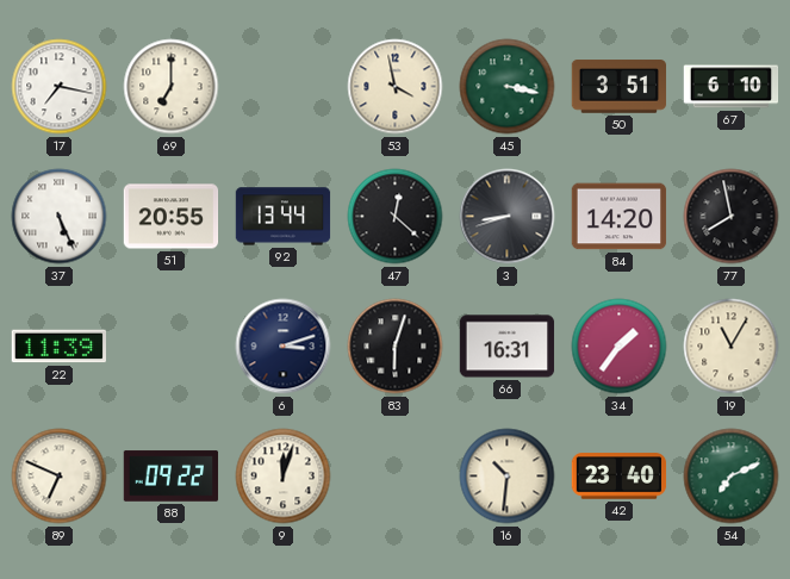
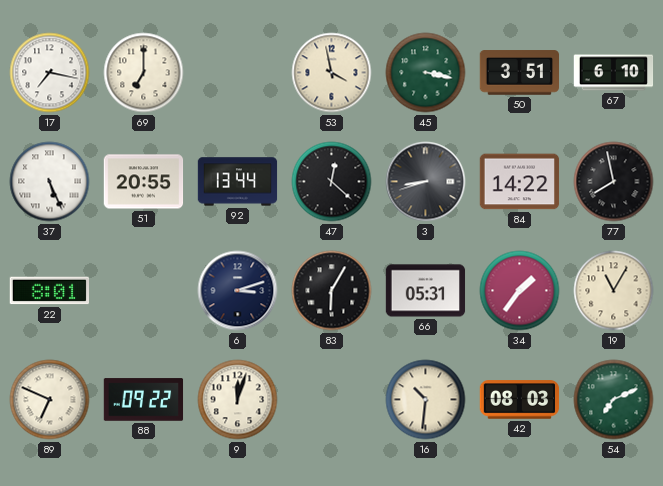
84: 14:20 -> 14:22
22: 11:39 -> 8:01
83: 6:03 -> 6:05
66: 16:31 -> 05:31
42: 23:40 -> 08:03
